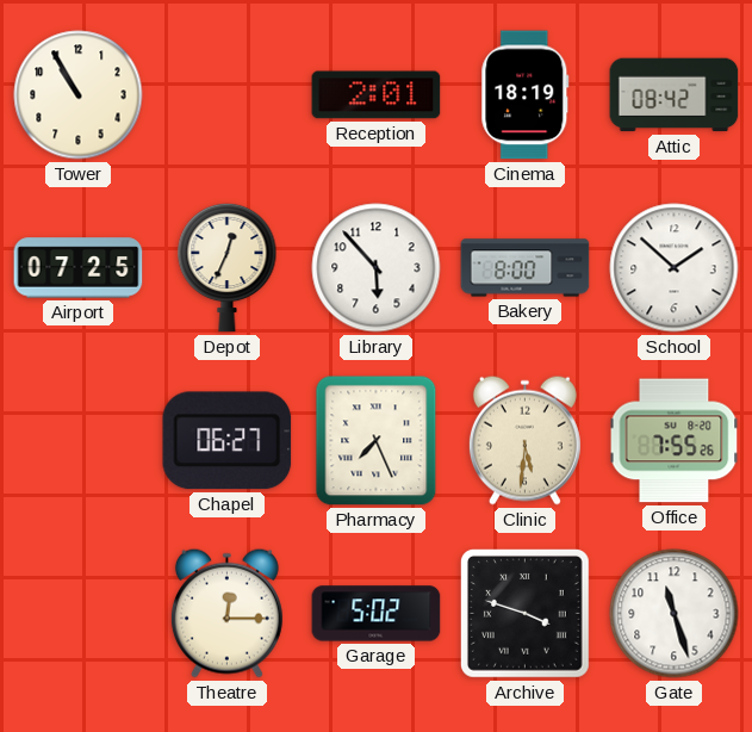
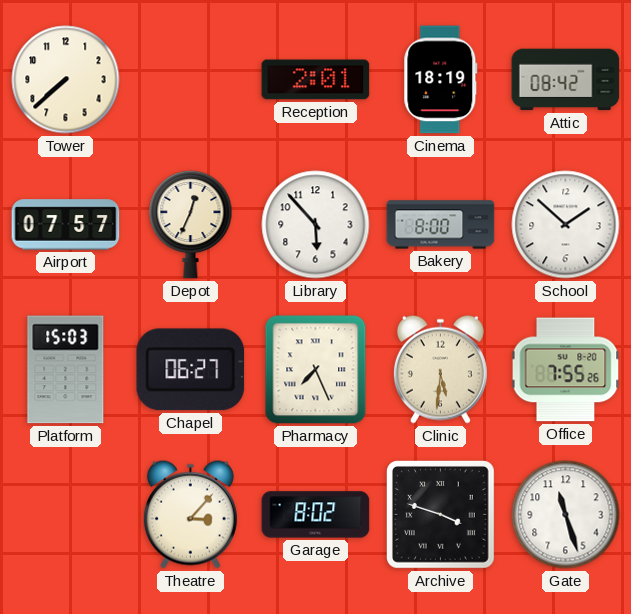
Tower: 10:55 -> 7:38
Airport: 07:25 -> 07:57
Platform: none -> 15:03
Theatre: 12:15 -> 3:07
Garage: 5:02 -> 8:02
